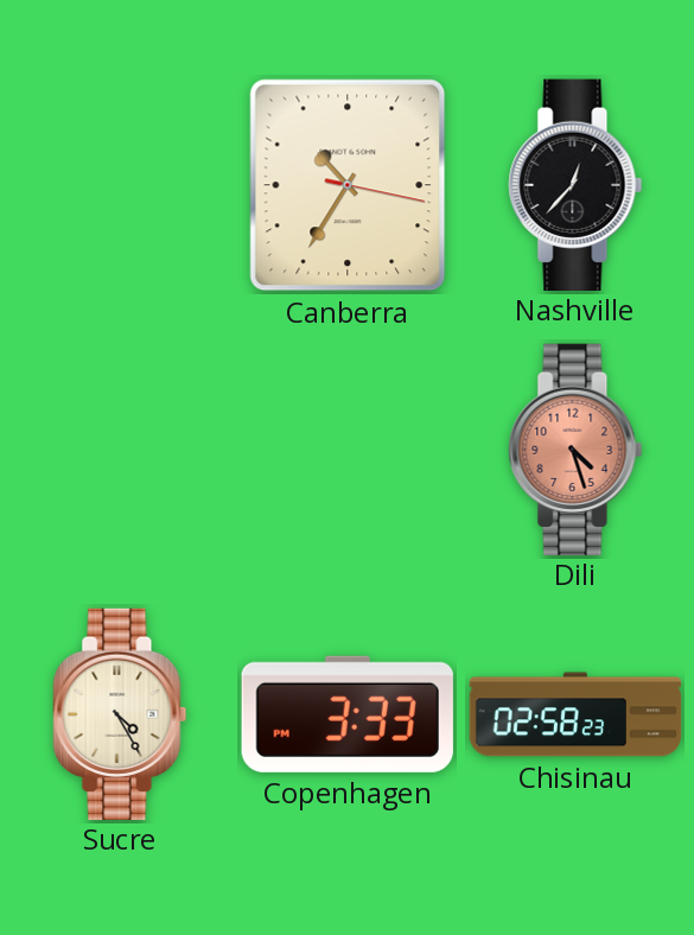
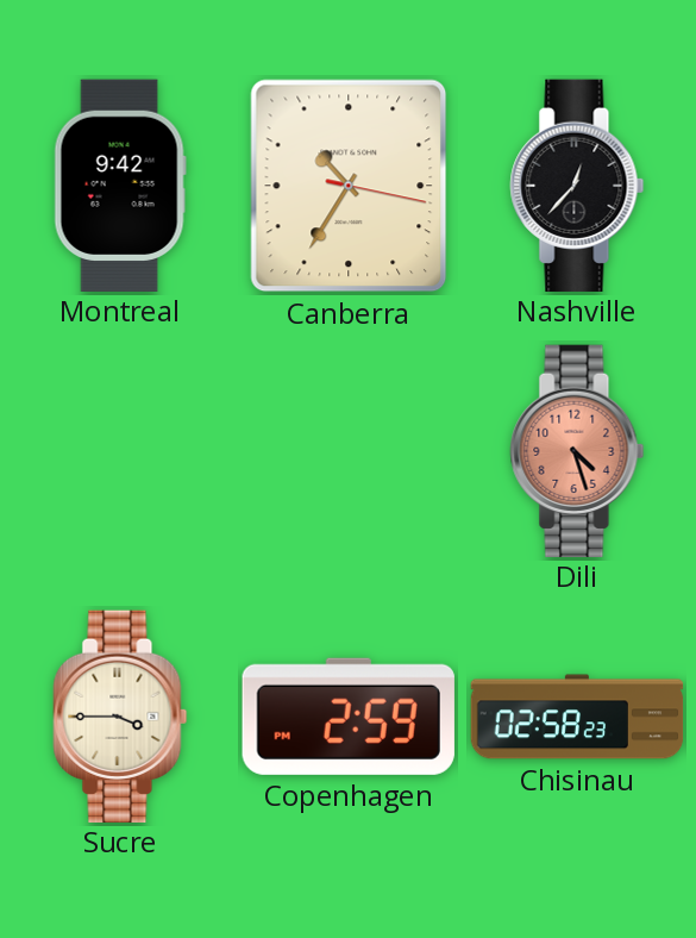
Montreal: none -> 9:42
Sucre: 4:25 -> 3:45
Copenhagen: 3:33 -> 2:59
